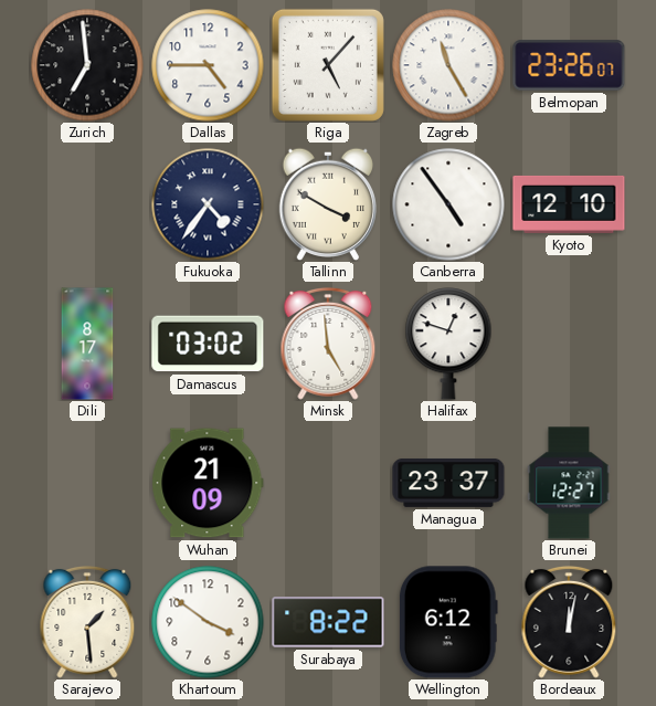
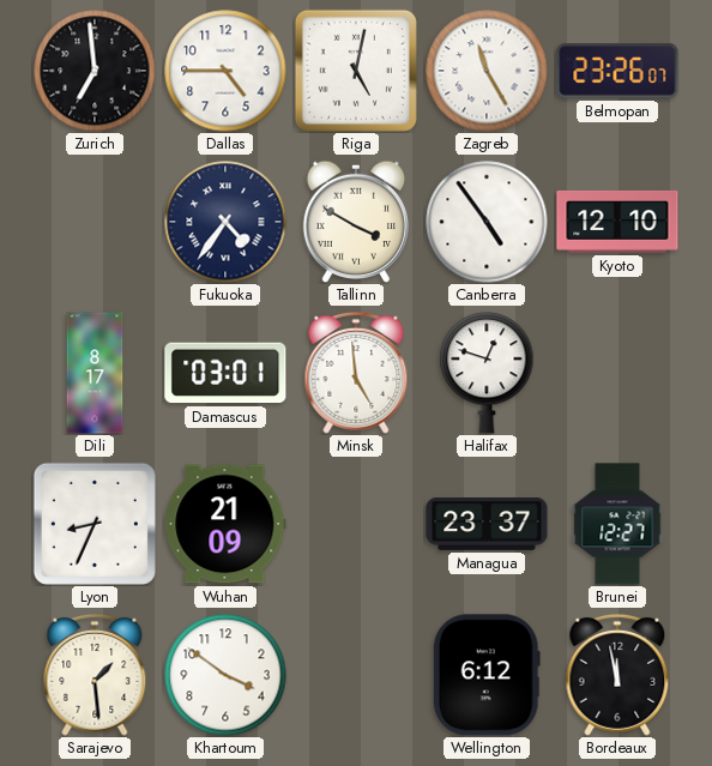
Riga: 5:07 -> 5:02
Damascus: 03:02 -> 03:01
Lyon: none -> 8:34
Surabaya: 8:22 -> none
Bordeaux: 12:02 -> 11:58
